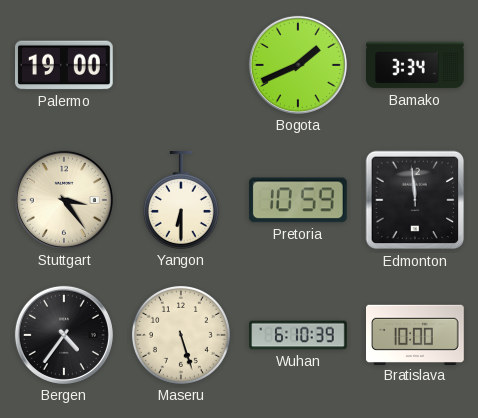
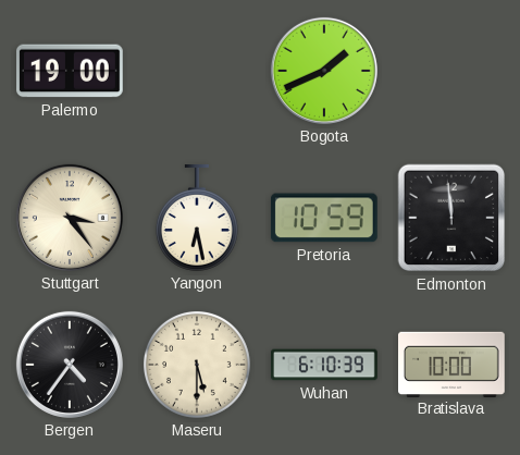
Bamako: 3:34 -> none
Yangon: 6:30 -> 6:28
Maseru: 5:27 -> 5:30
